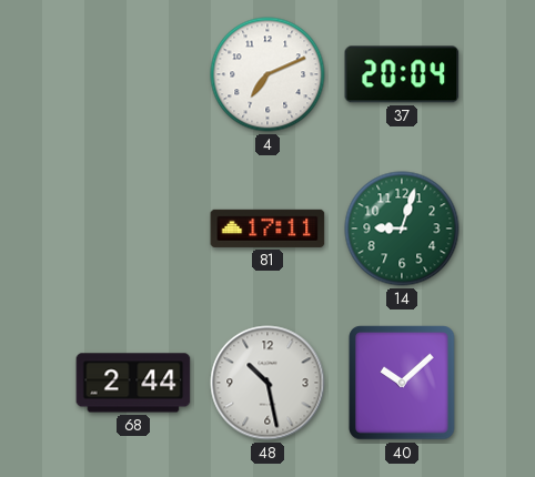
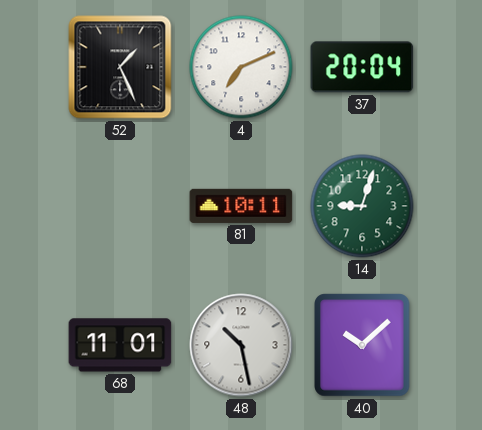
52: none -> 1:26
81: 17:11 -> 10:11
68: 2:44 -> 11:01
